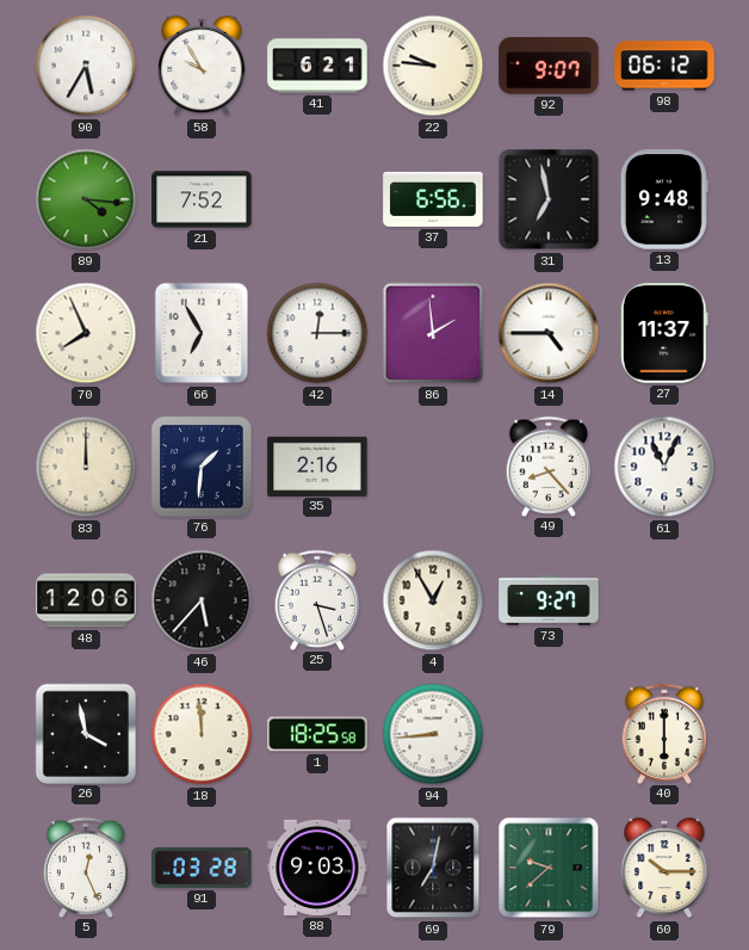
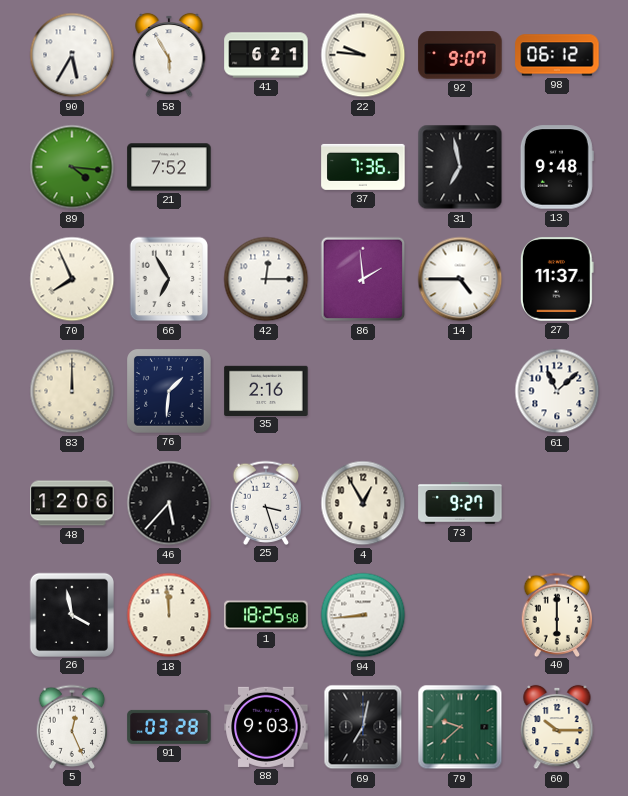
58: 9:55 -> 5:55
37: 6:56 -> 7:36
49: 8:23 -> none
61: 11:04 -> 11:08
